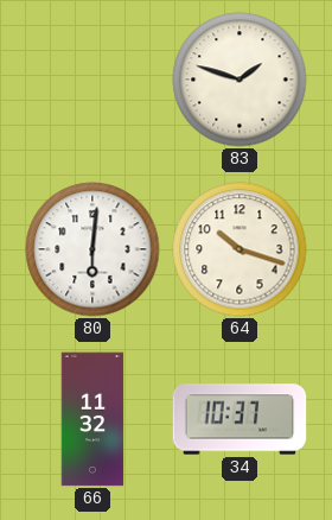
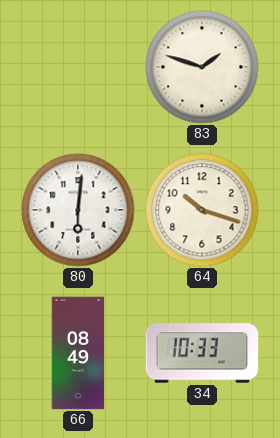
66: 11:32 -> 08:49
34: 10:37 -> 10:33
